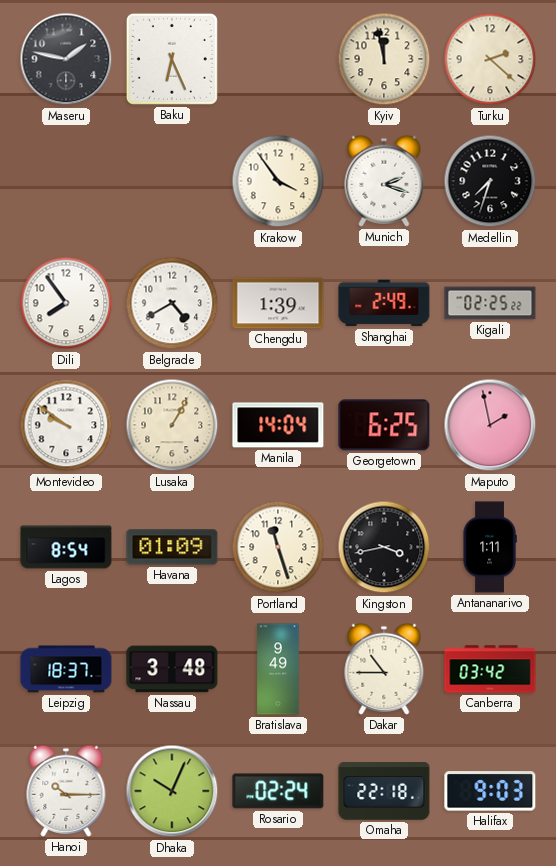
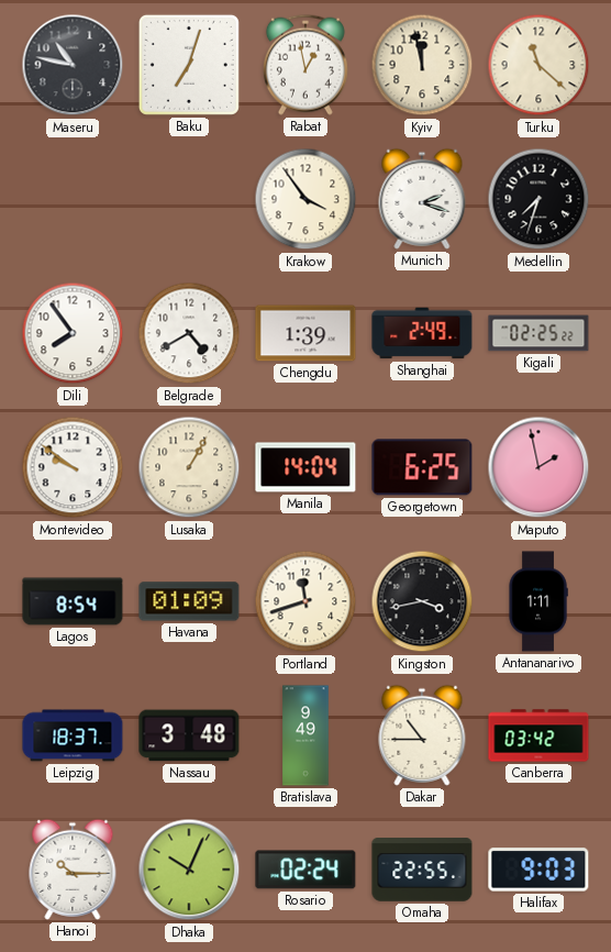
Maseru: 1:47 -> 10:47
Baku: 6:26 -> 7:03
Rabat: none -> 12:58
Turku: 2:22 -> 11:22
Portland: 11:27 -> 11:42
Omaha: 22:18 -> 22:55
